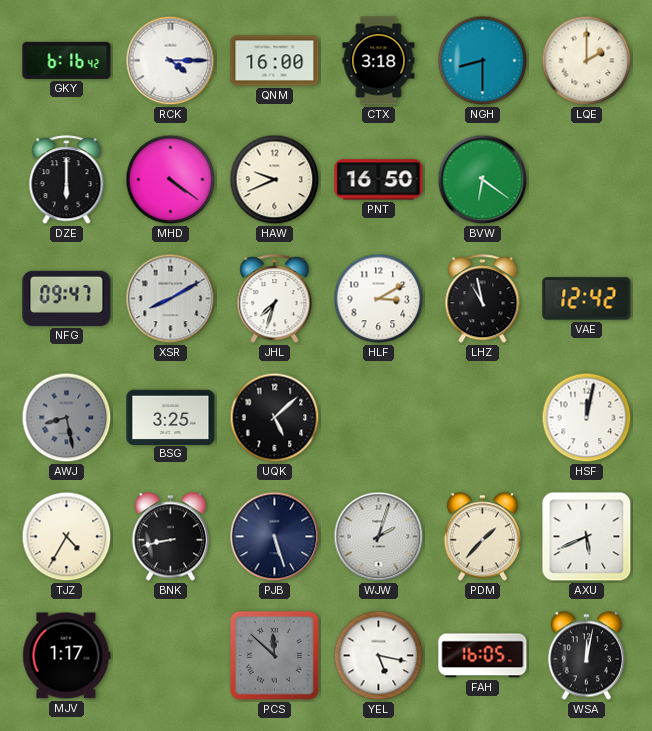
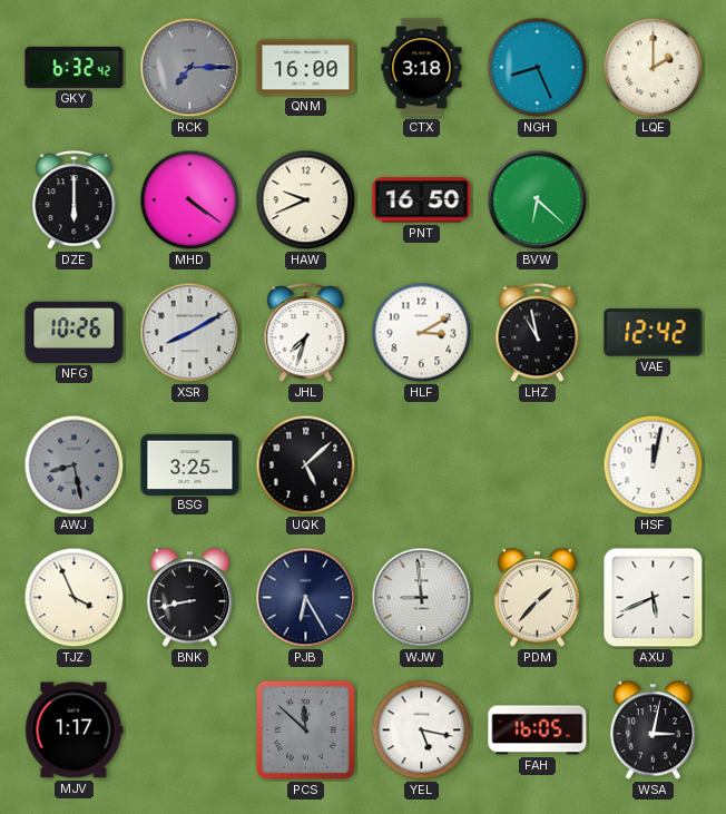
GKY: 6:16 -> 6:32
RCK: 4:15 -> 7:15
RCK dial: white -> grey
NGH: 8:30 -> 8:26
BVW: 6:21 -> 6:22
NFG: 09:47 -> 10:26
TJZ: 4:35 -> 3:56
PJB: 5:27 -> 6:25
WJW: 2:03 -> 8:59
WSA: 12:02 -> 3:02
